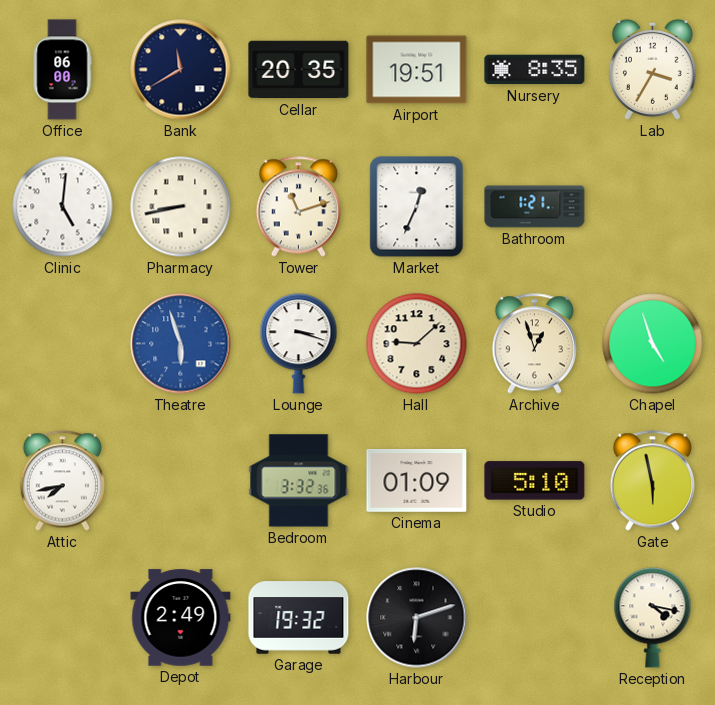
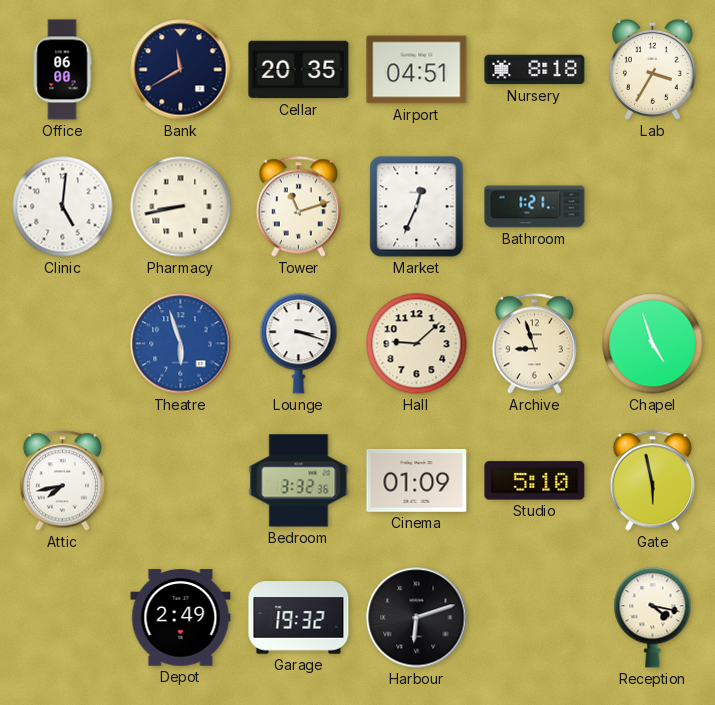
Airport: 19:51 -> 04:51
Nursery: 8:35 -> 8:18
Archive: 12:57 -> 8:57
